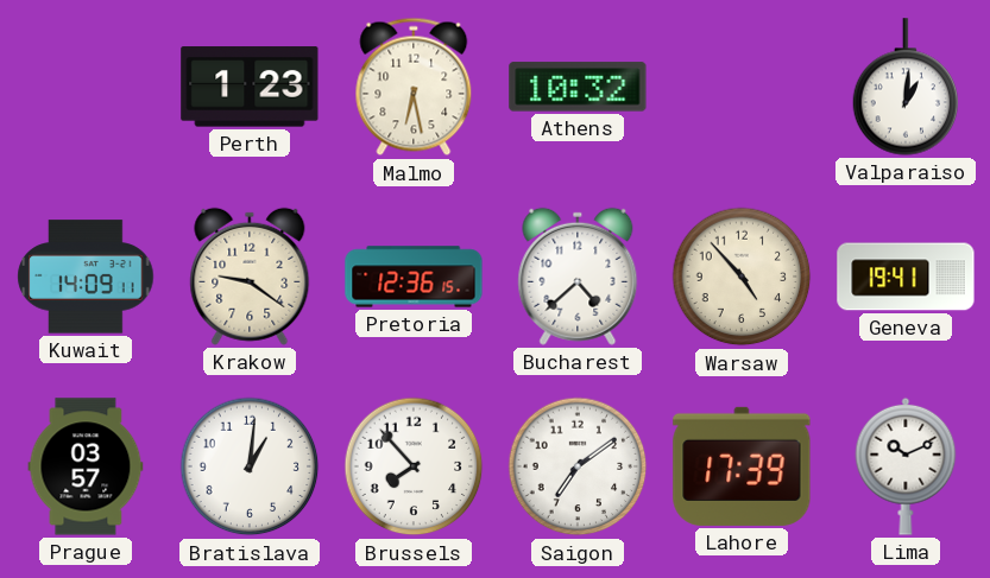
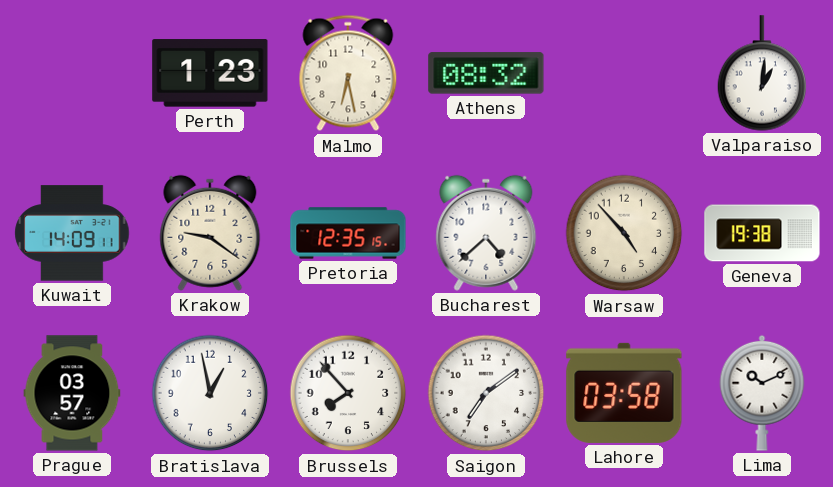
Athens: 10:32 -> 08:32
Pretoria: 12:36 -> 12:35
Geneva: 19:41 -> 19:38
Bratislava: 1:01 -> 12:58
Lahore: 17:39 -> 03:58
